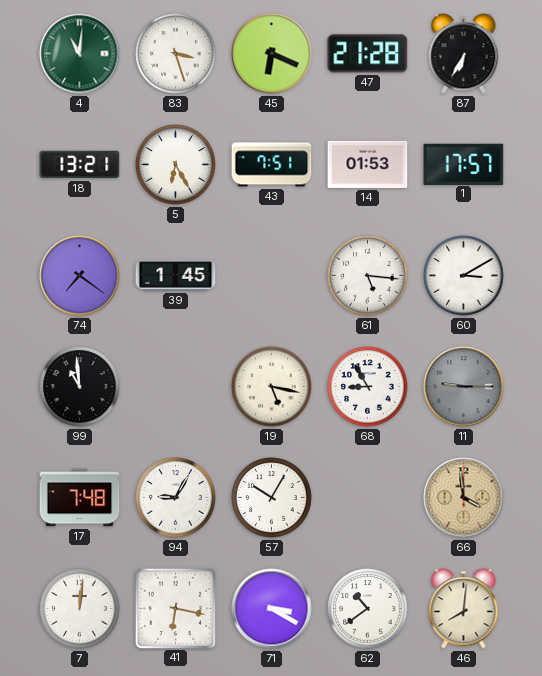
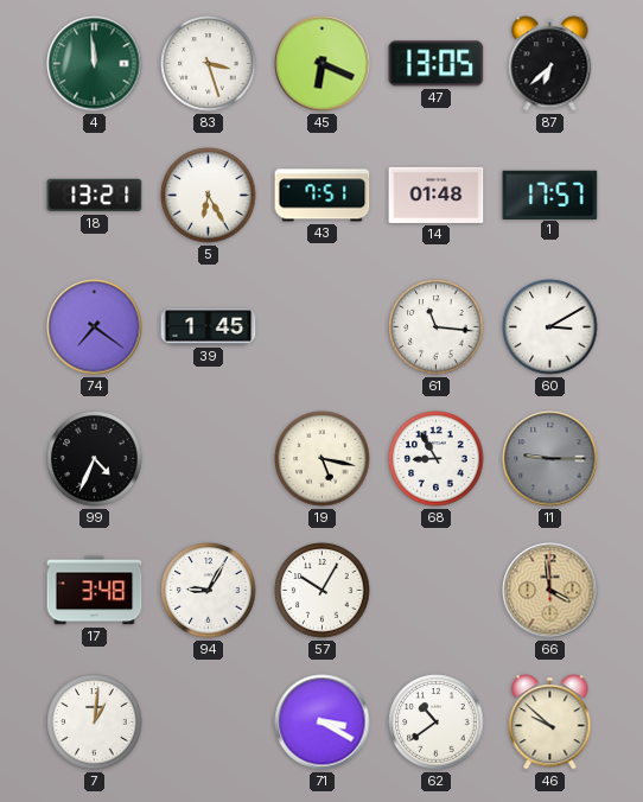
4: 11:01 -> 11:59
47: 21:28 -> 13:05
87: 6:35 -> 6:38
14: 01:53 -> 01:48
61: 5:16 -> 11:16
99: 10:59 -> 4:34
17: 7:48 -> 3:48
7: 12:01 -> 1:01
41: 6:17 -> none
46: 8:01 -> 9:52
